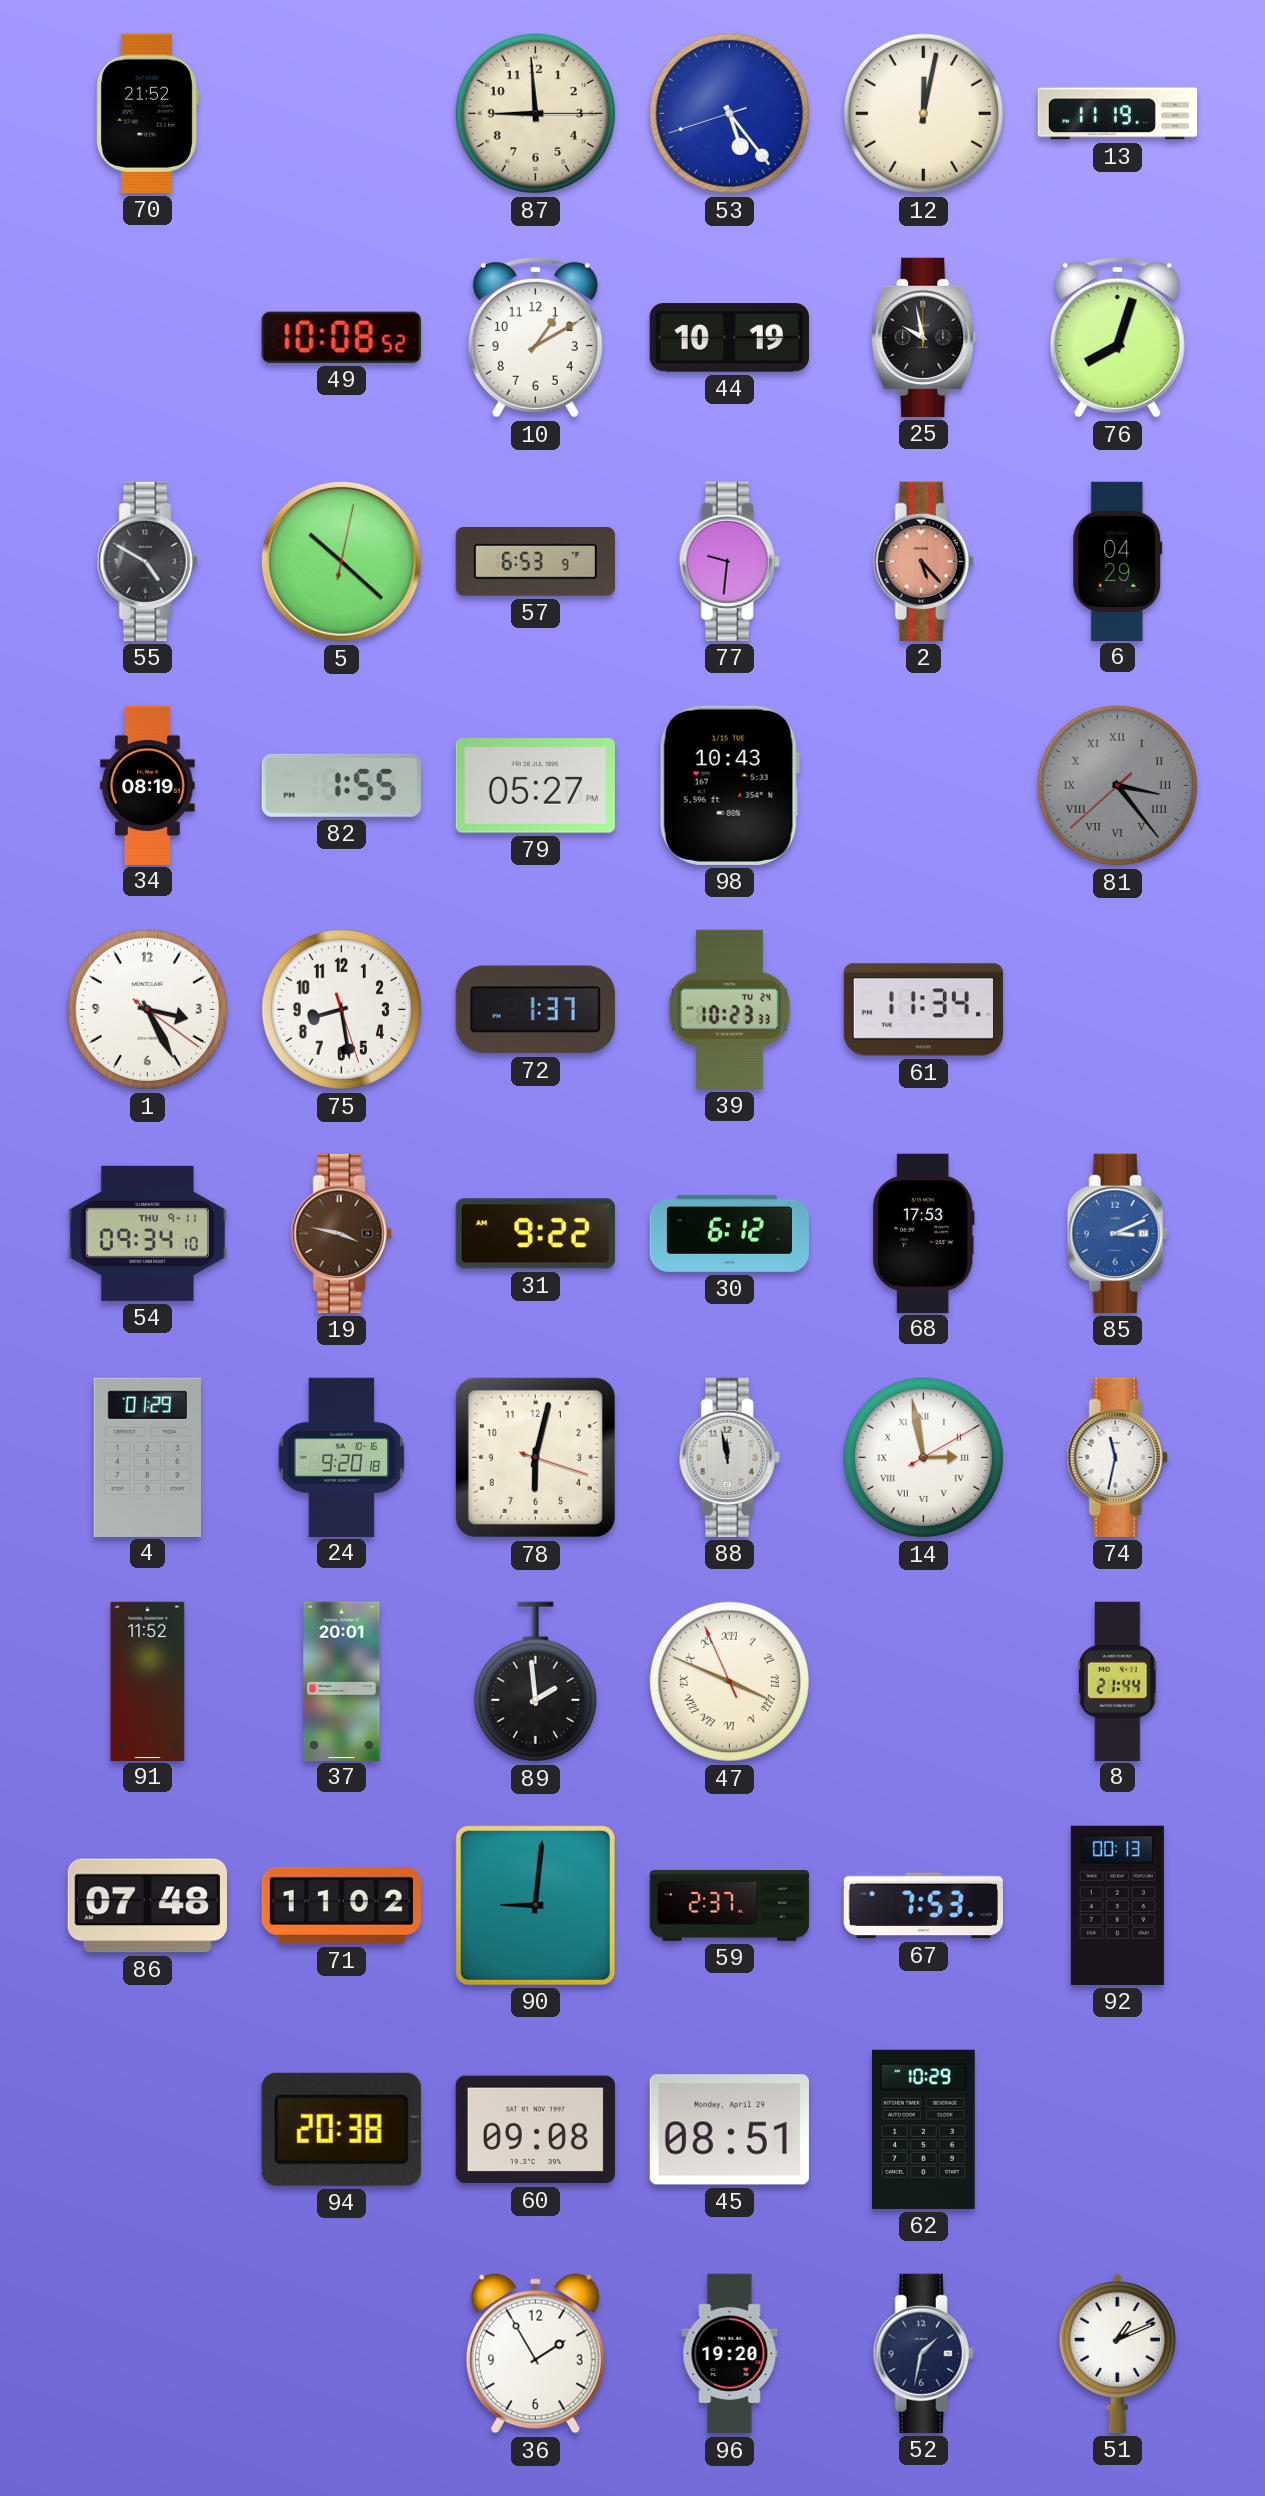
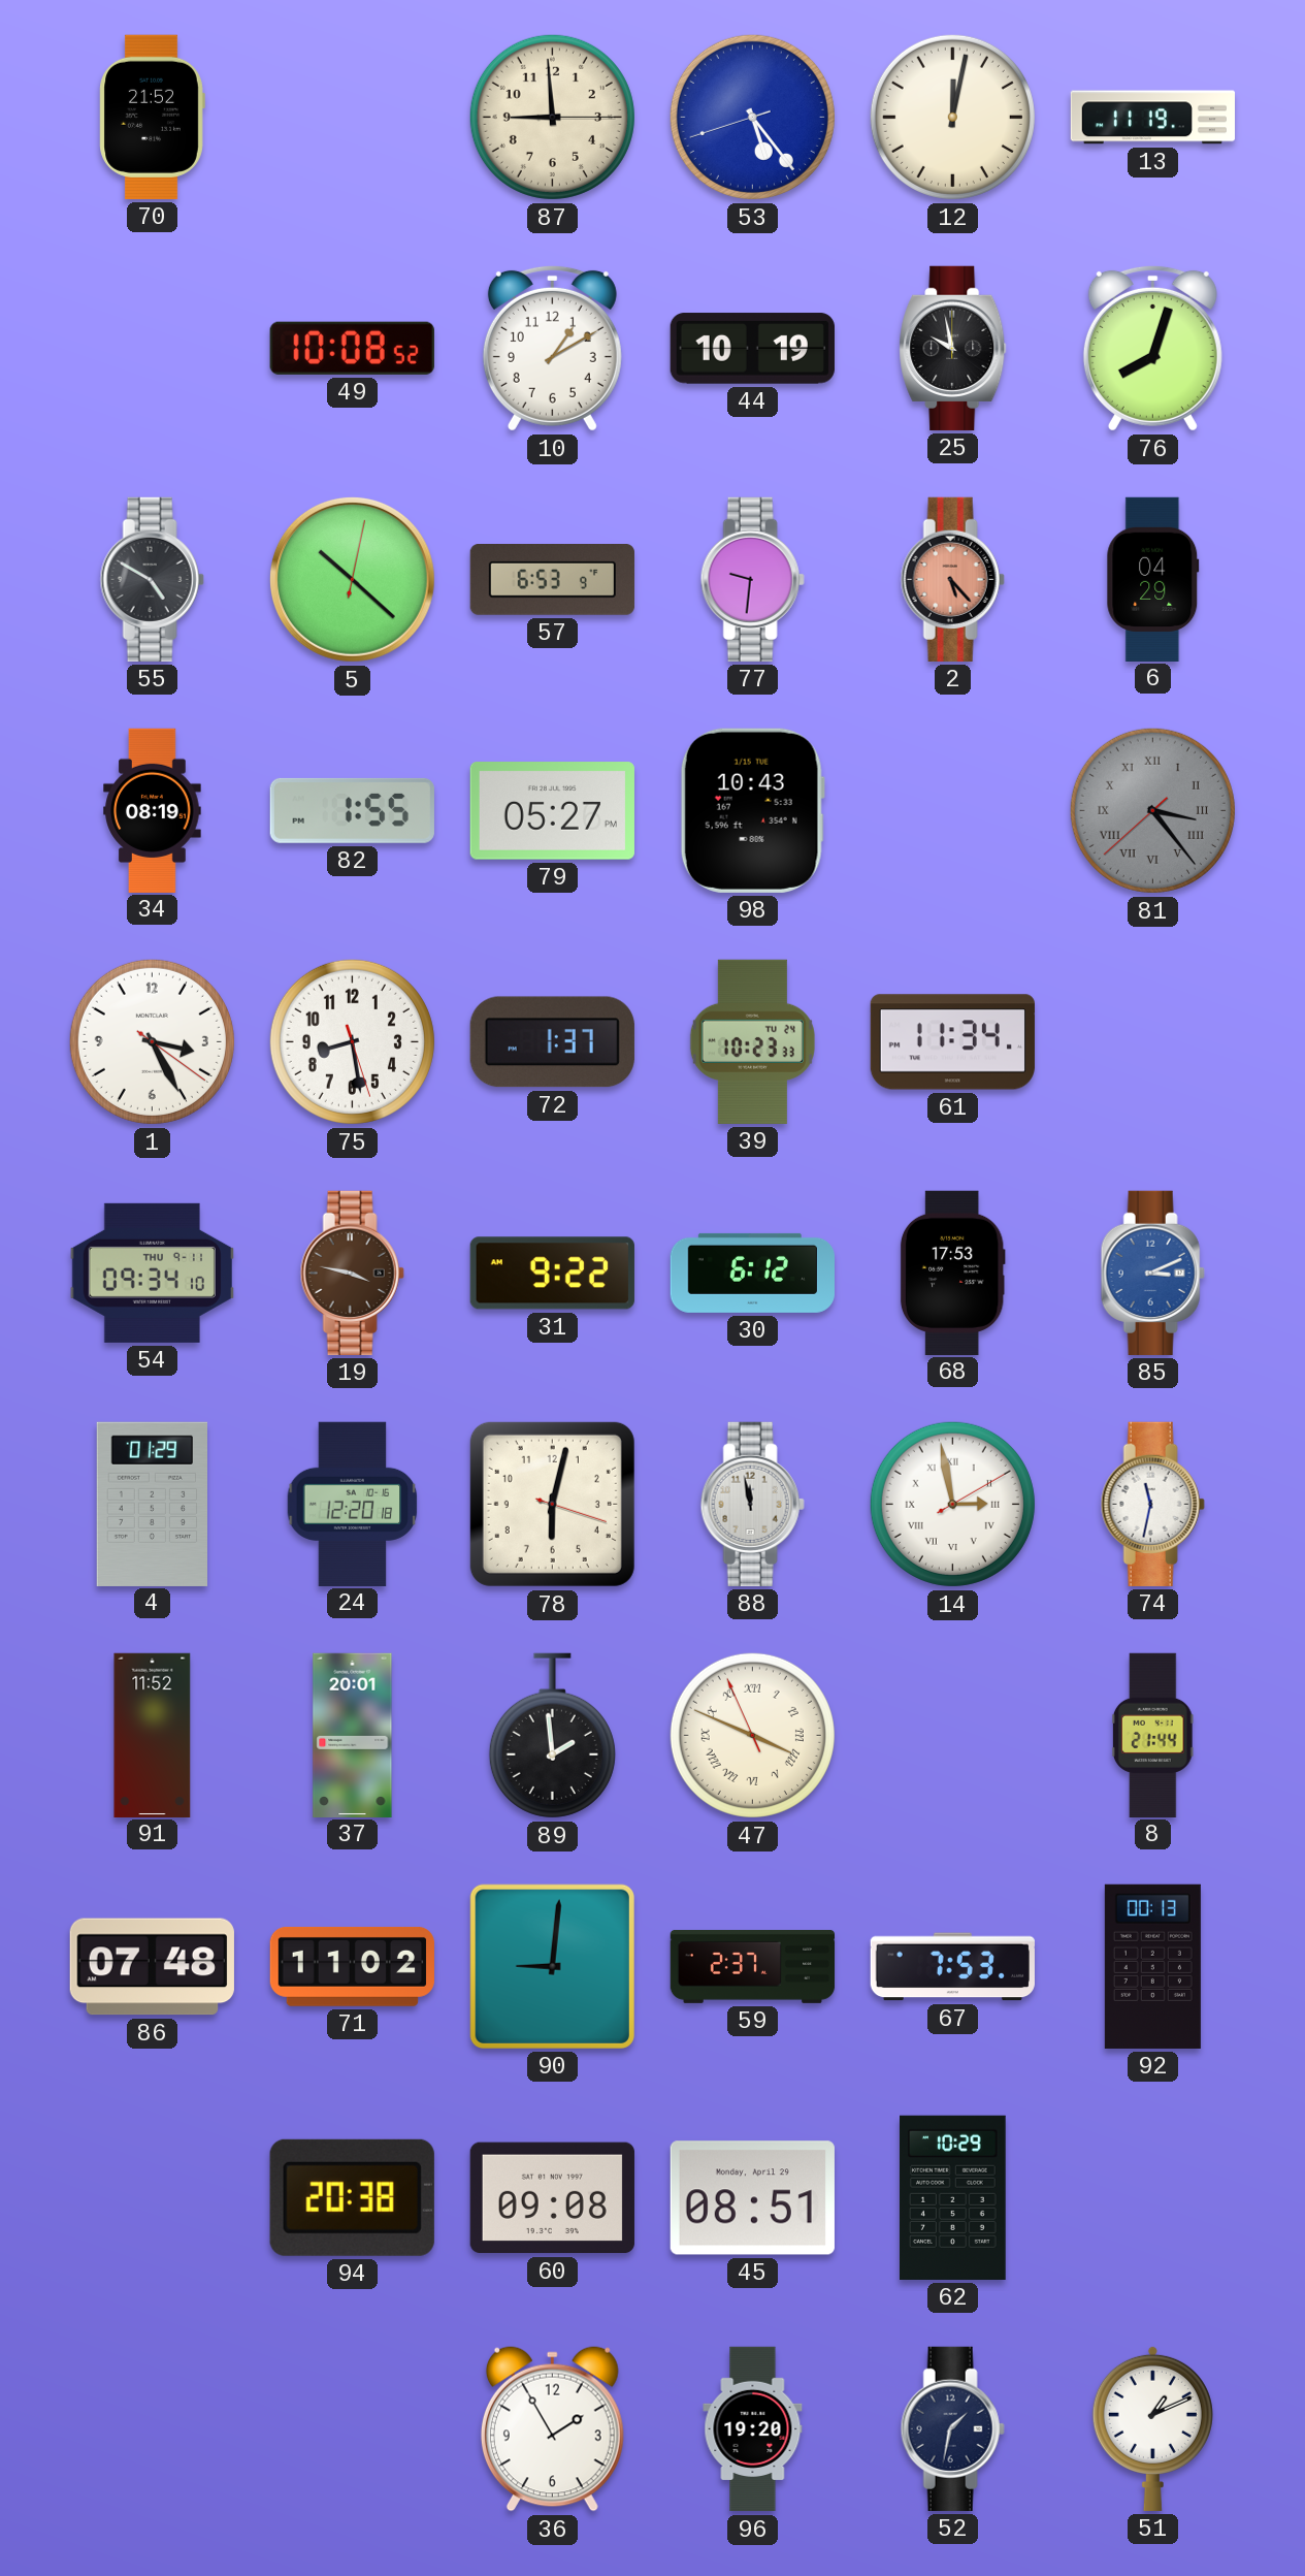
24: 9:20 -> 12:20
